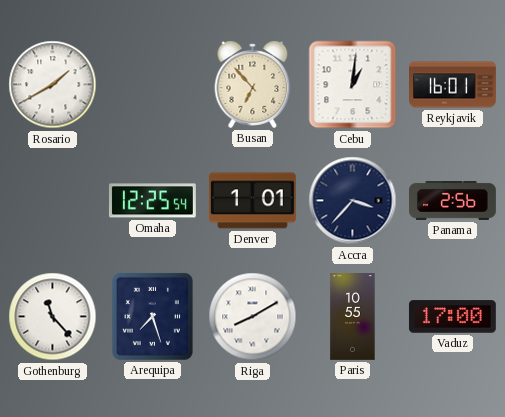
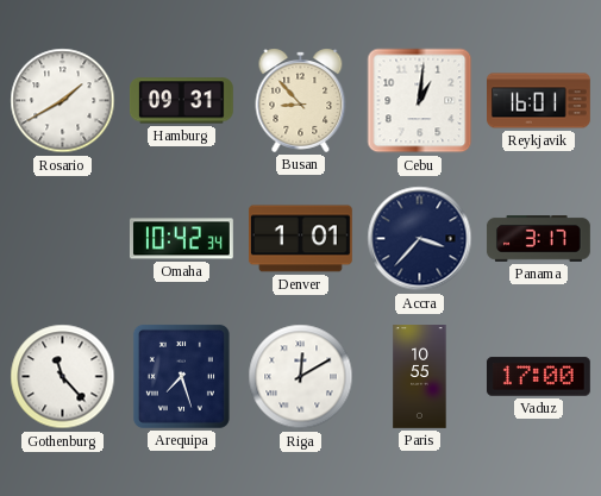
Hamburg: none -> 09:31
Busan: 6:53 -> 8:53
Omaha: 12:25 -> 10:42
Panama: 2:56 -> 3:17
Riga: 8:10 -> 12:10
